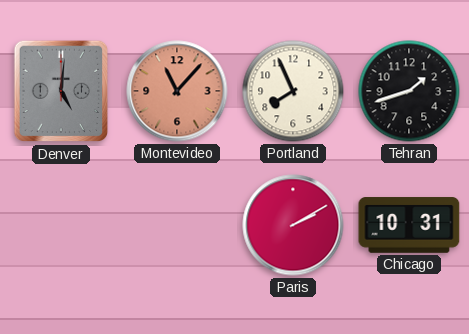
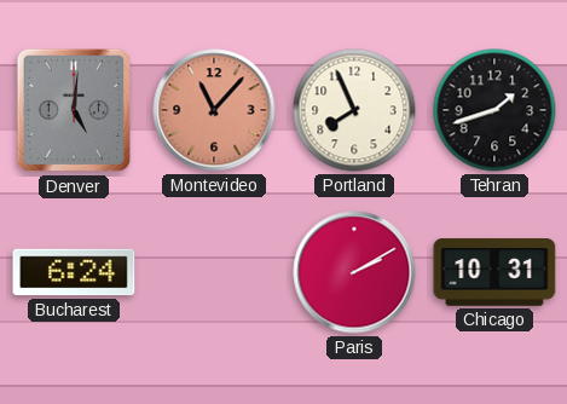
Bucharest: none -> 6:24
